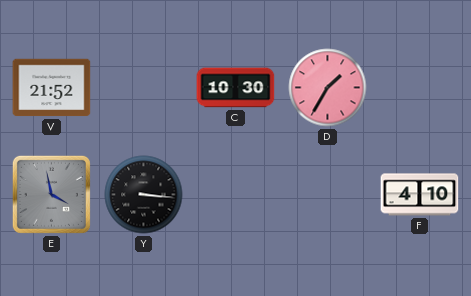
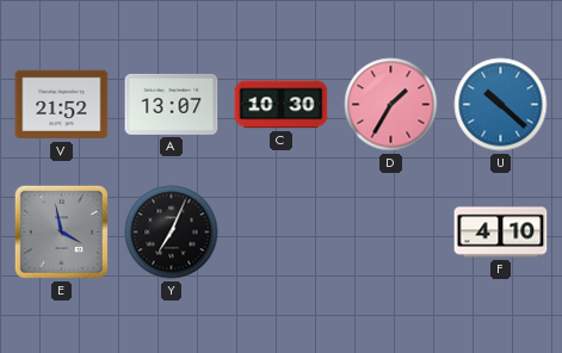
A: none -> 13:07
U: none -> 10:22
Y: 3:16 -> 7:04
